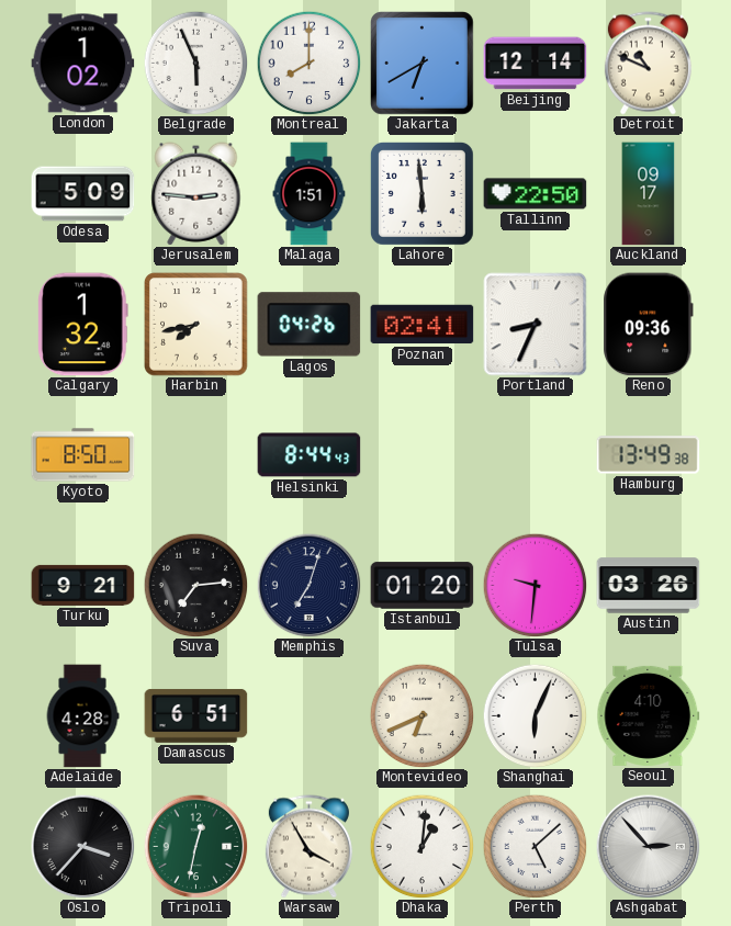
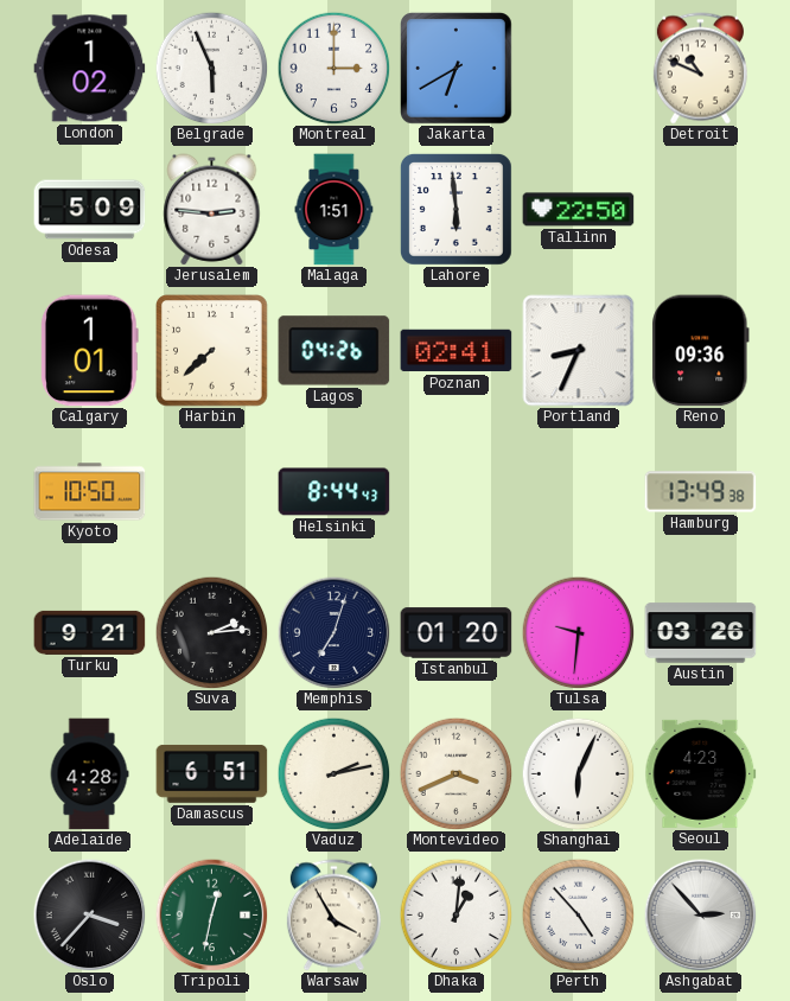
Montreal: 8:00 -> 3:00
Beijing: 12:14 -> none
Auckland: 09:17 -> none
Calgary: 1:32 -> 1:01
Harbin: 7:43 -> 7:38
Kyoto: 8:50 -> 10:50
Suva: 7:14 -> 2:14
Vaduz: none -> 2:13
Montevideo: 6:41 -> 3:41
Seoul: 4:10 -> 4:23
Perth: 5:08 -> 4:53
